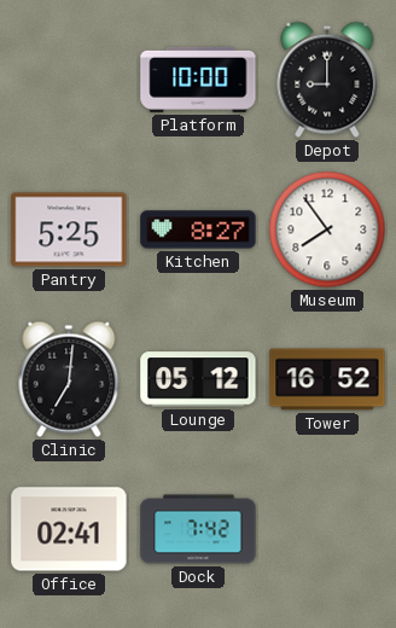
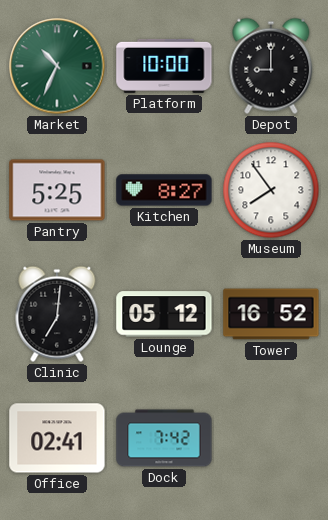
Market: none -> 10:34
